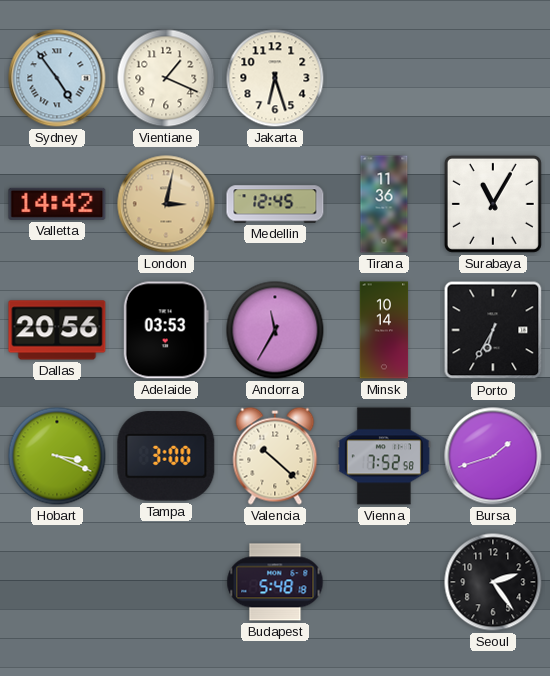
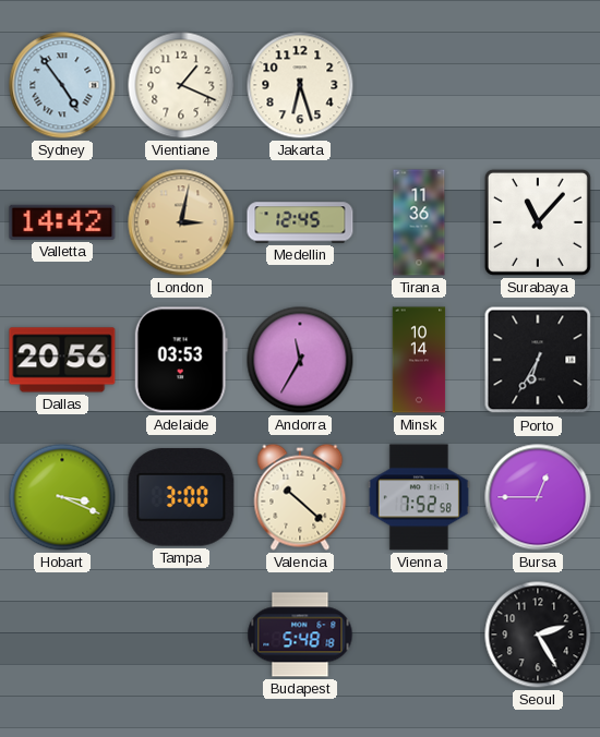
Surabaya: 11:05 -> 11:07
Bursa: 1:42 -> 12:45
Seoul: 2:24 -> 2:25
